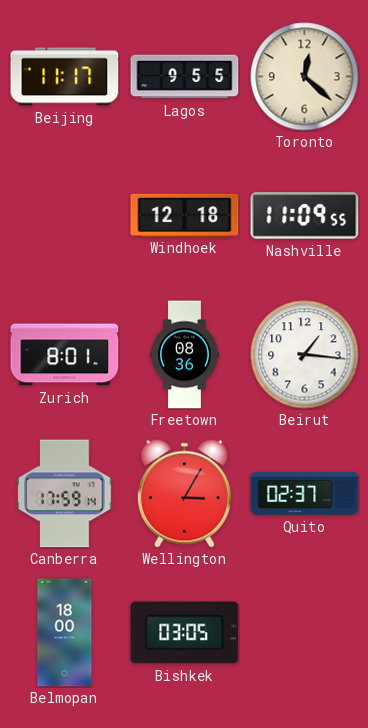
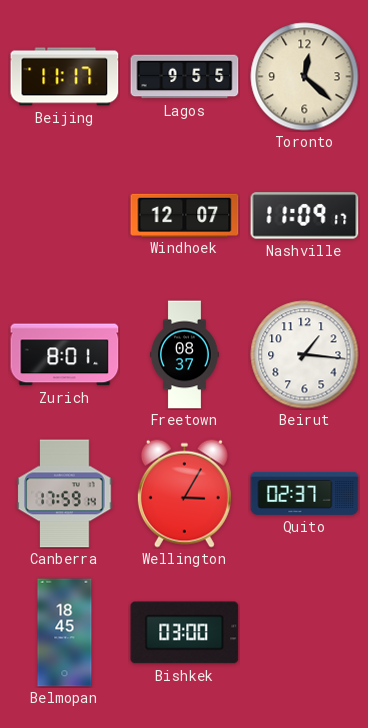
Windhoek: 12:18 -> 12:07
Nashville: 11:09:55 -> 11:09:17
Freetown: 08:36 -> 08:37
Belmopan: 18:00 -> 18:45
Bishkek: 03:05 -> 03:00
